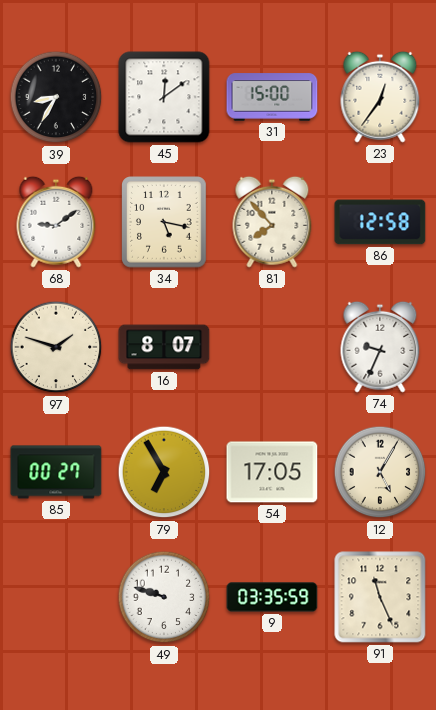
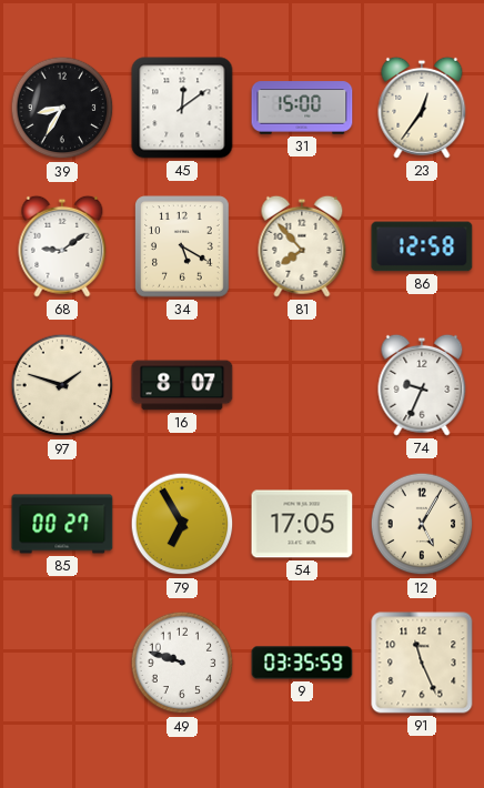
34: 5:17 -> 5:20
